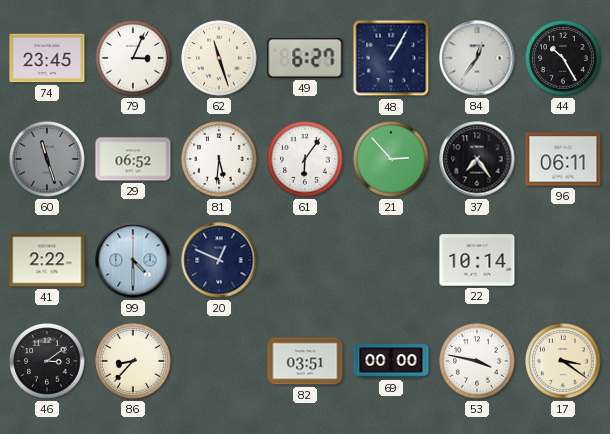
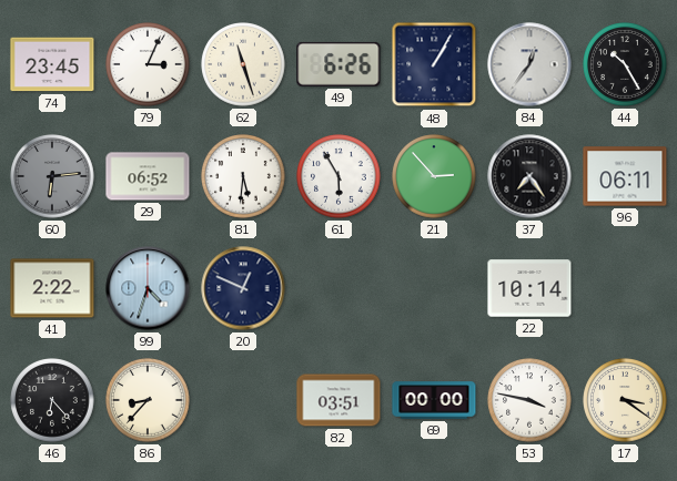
49: 6:27 -> 6:26
60: 11:27 -> 6:14
61: 6:06 -> 5:55
99: 4:30 -> 4:33
46: 3:09 -> 6:23
